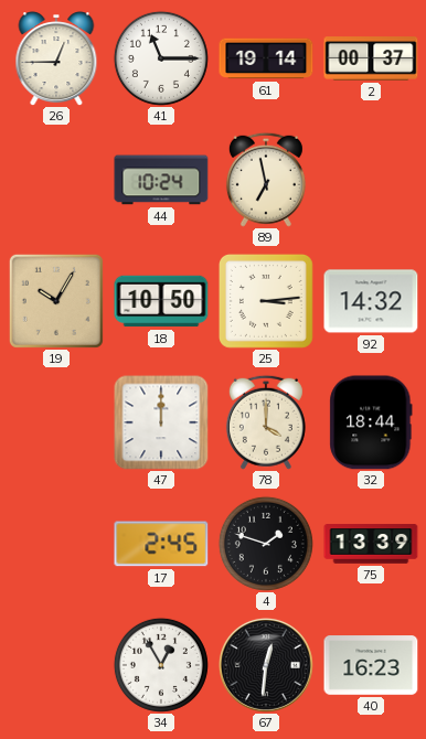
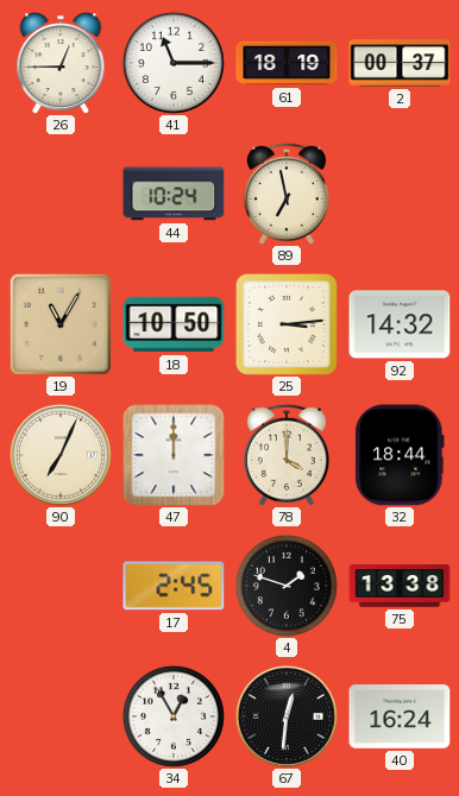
61: 19:14 -> 18:19
19: 10:05 -> 11:05
90: none -> 7:04
75: 13:39 -> 13:38
40: 16:23 -> 16:24
